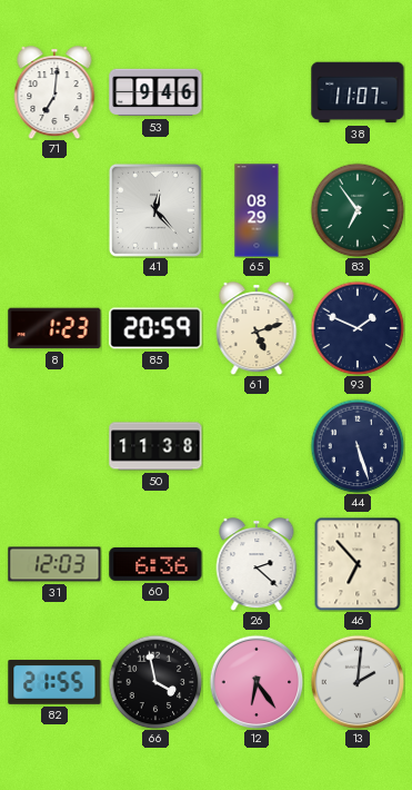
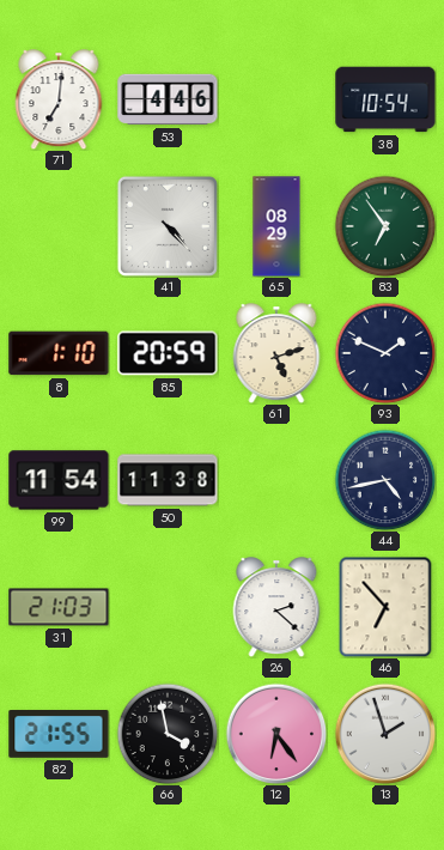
53: 9:46 -> 4:46
38: 11:07 -> 10:54
41: 12:23 -> 4:23
8: 1:23 -> 1:10
99: none -> 11:54
44: 5:27 -> 4:43
31: 12:03 -> 21:03
60: 6:36 -> none
13: 2:01 -> 1:57
